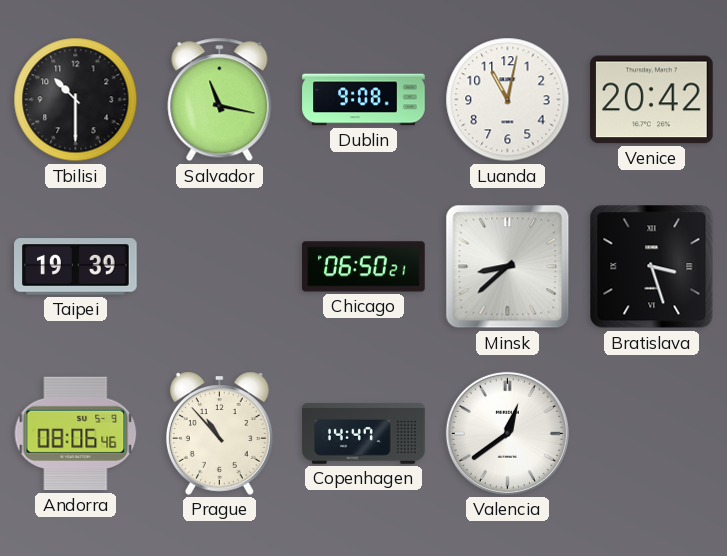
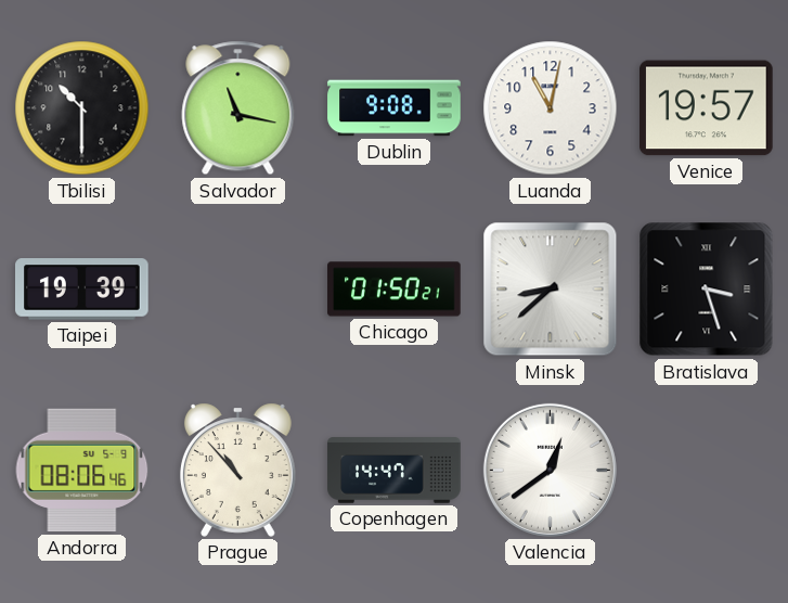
Venice: 20:42 -> 19:57
Chicago: 06:50 -> 01:50
